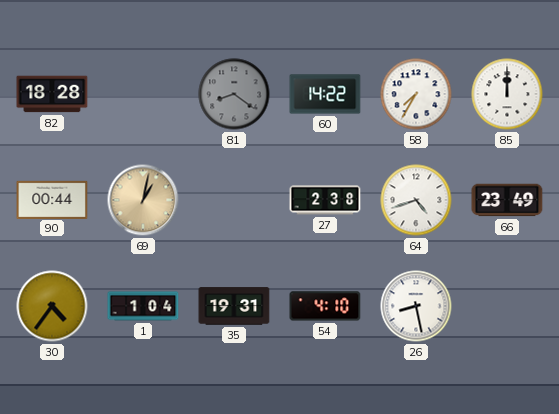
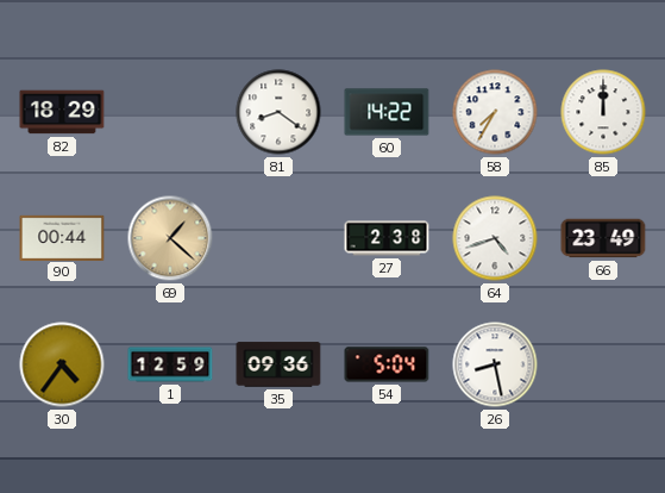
82: 18:28 -> 18:29
81 dial: grey -> white
69: 1:02 -> 1:22
1: 1:04 -> 12:59
35: 19:31 -> 09:36
54: 4:10 -> 5:04
